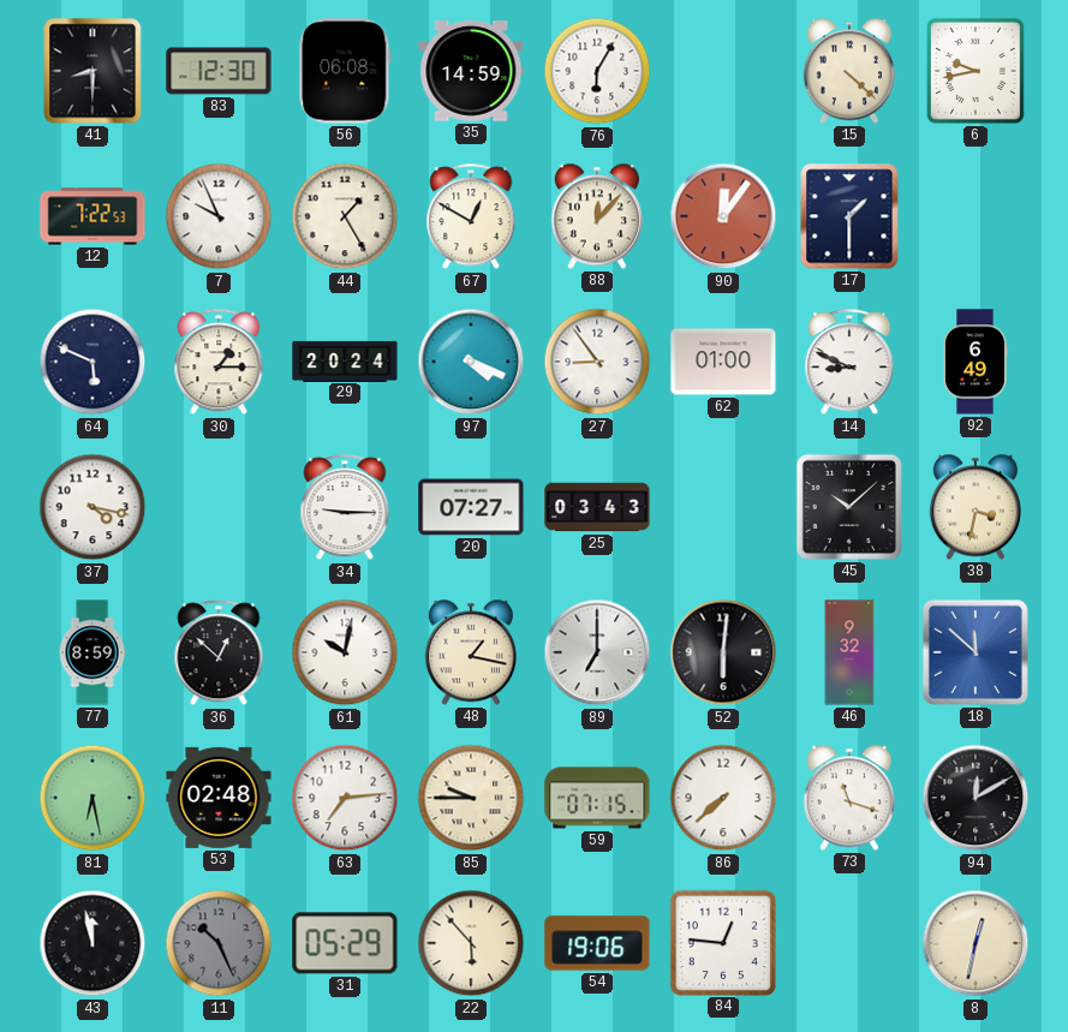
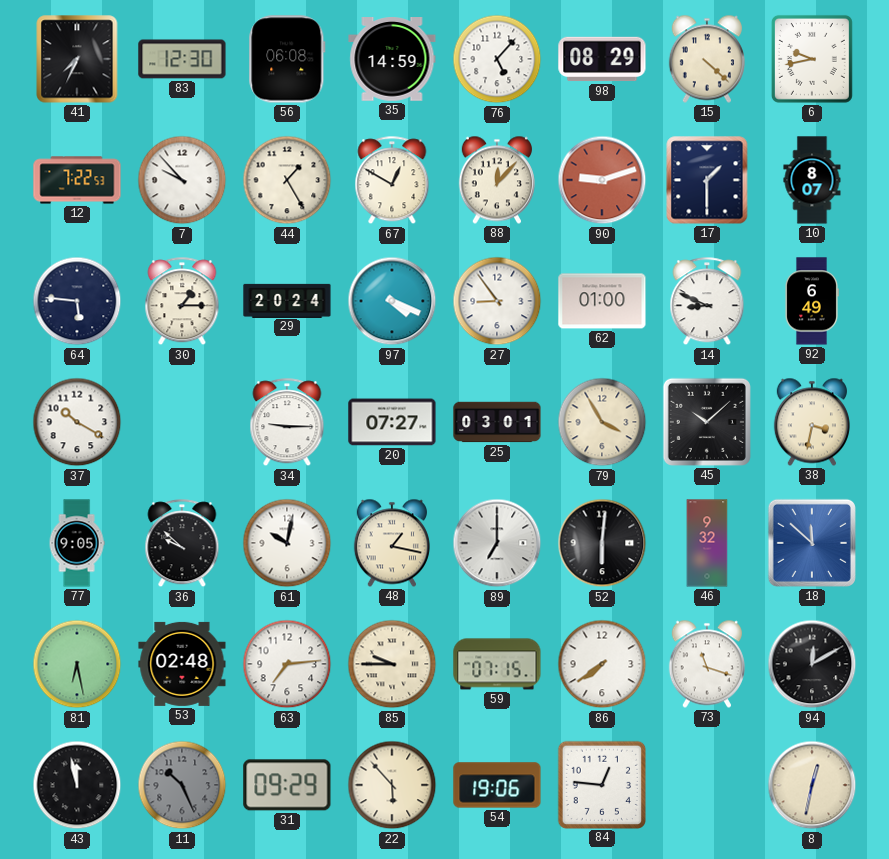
41: 8:30 -> 7:34
76: 6:05 -> 5:07
98: none -> 08:29
7: 9:56 -> 9:53
90: 12:06 -> 9:12
10: none -> 8:07
64: 5:49 -> 5:46
37: 4:17 -> 10:20
25: 03:43 -> 03:01
79: none -> 3:55
77: 8:59 -> 9:05
36: 12:52 -> 9:52
86: 7:38 -> 7:39
31: 05:29 -> 09:29
